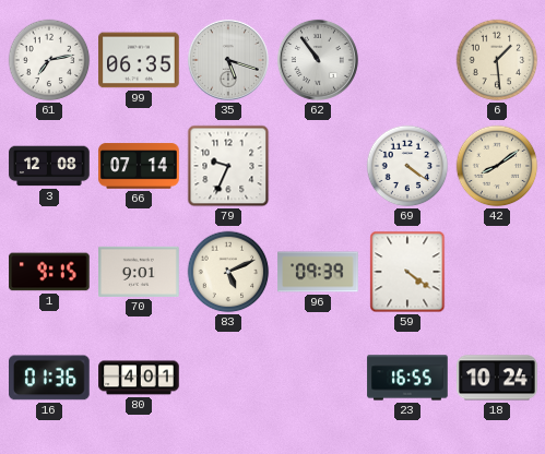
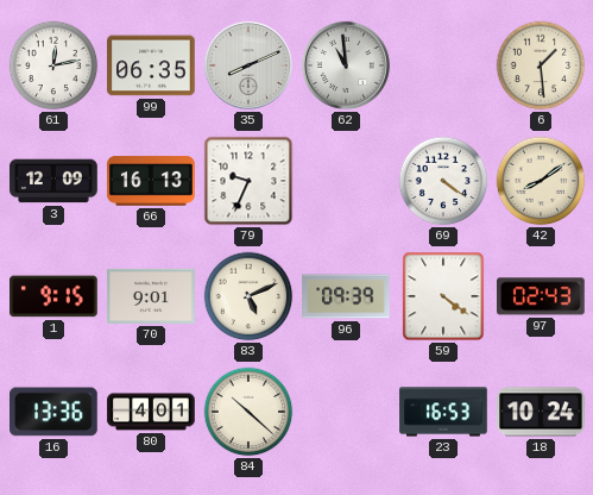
61: 7:13 -> 12:13
35: 5:18 -> 8:11
62: 10:54 -> 10:59
3: 12:08 -> 12:09
66: 07:14 -> 16:13
97: none -> 02:43
16: 01:36 -> 13:36
84: none -> 10:22
23: 16:55 -> 16:53
